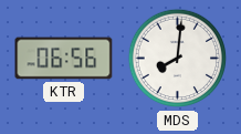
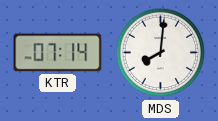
KTR: 06:56 -> 07:14
